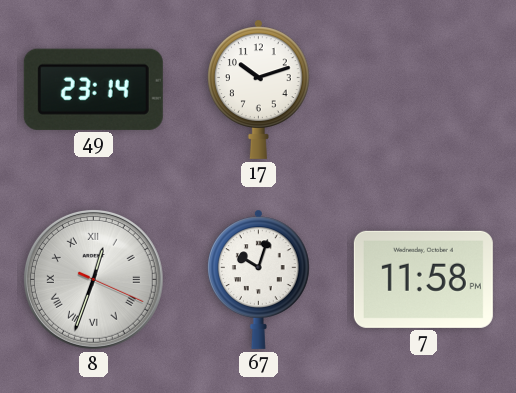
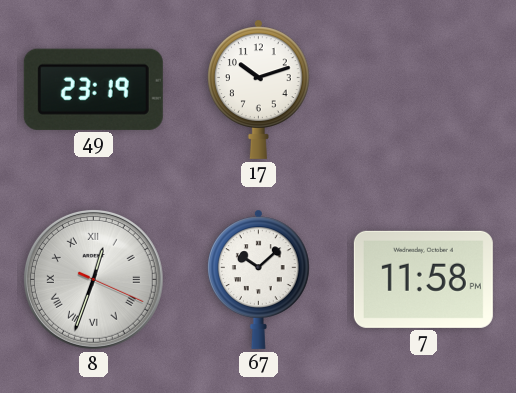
49: 23:14 -> 23:19
67: 10:03 -> 10:08
